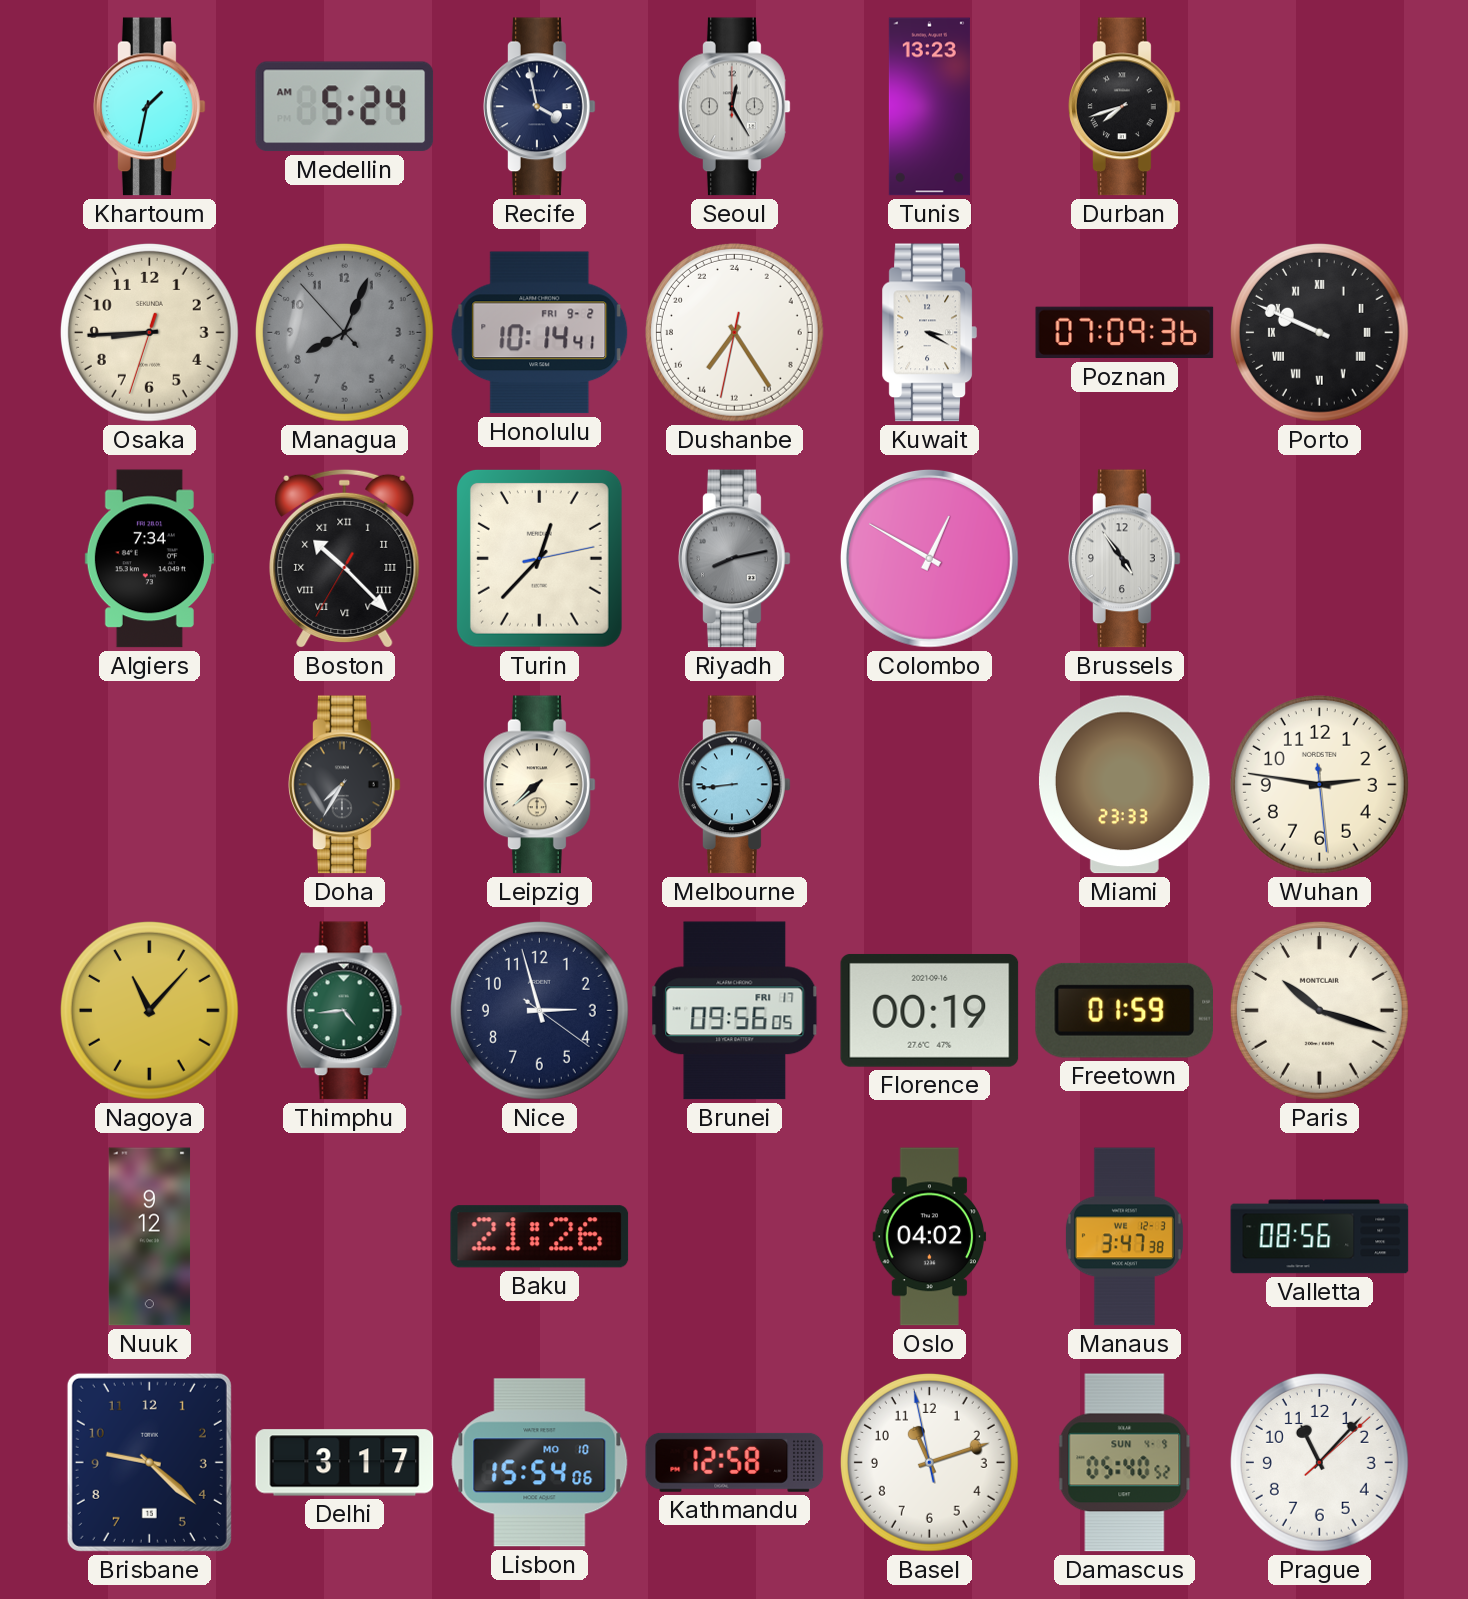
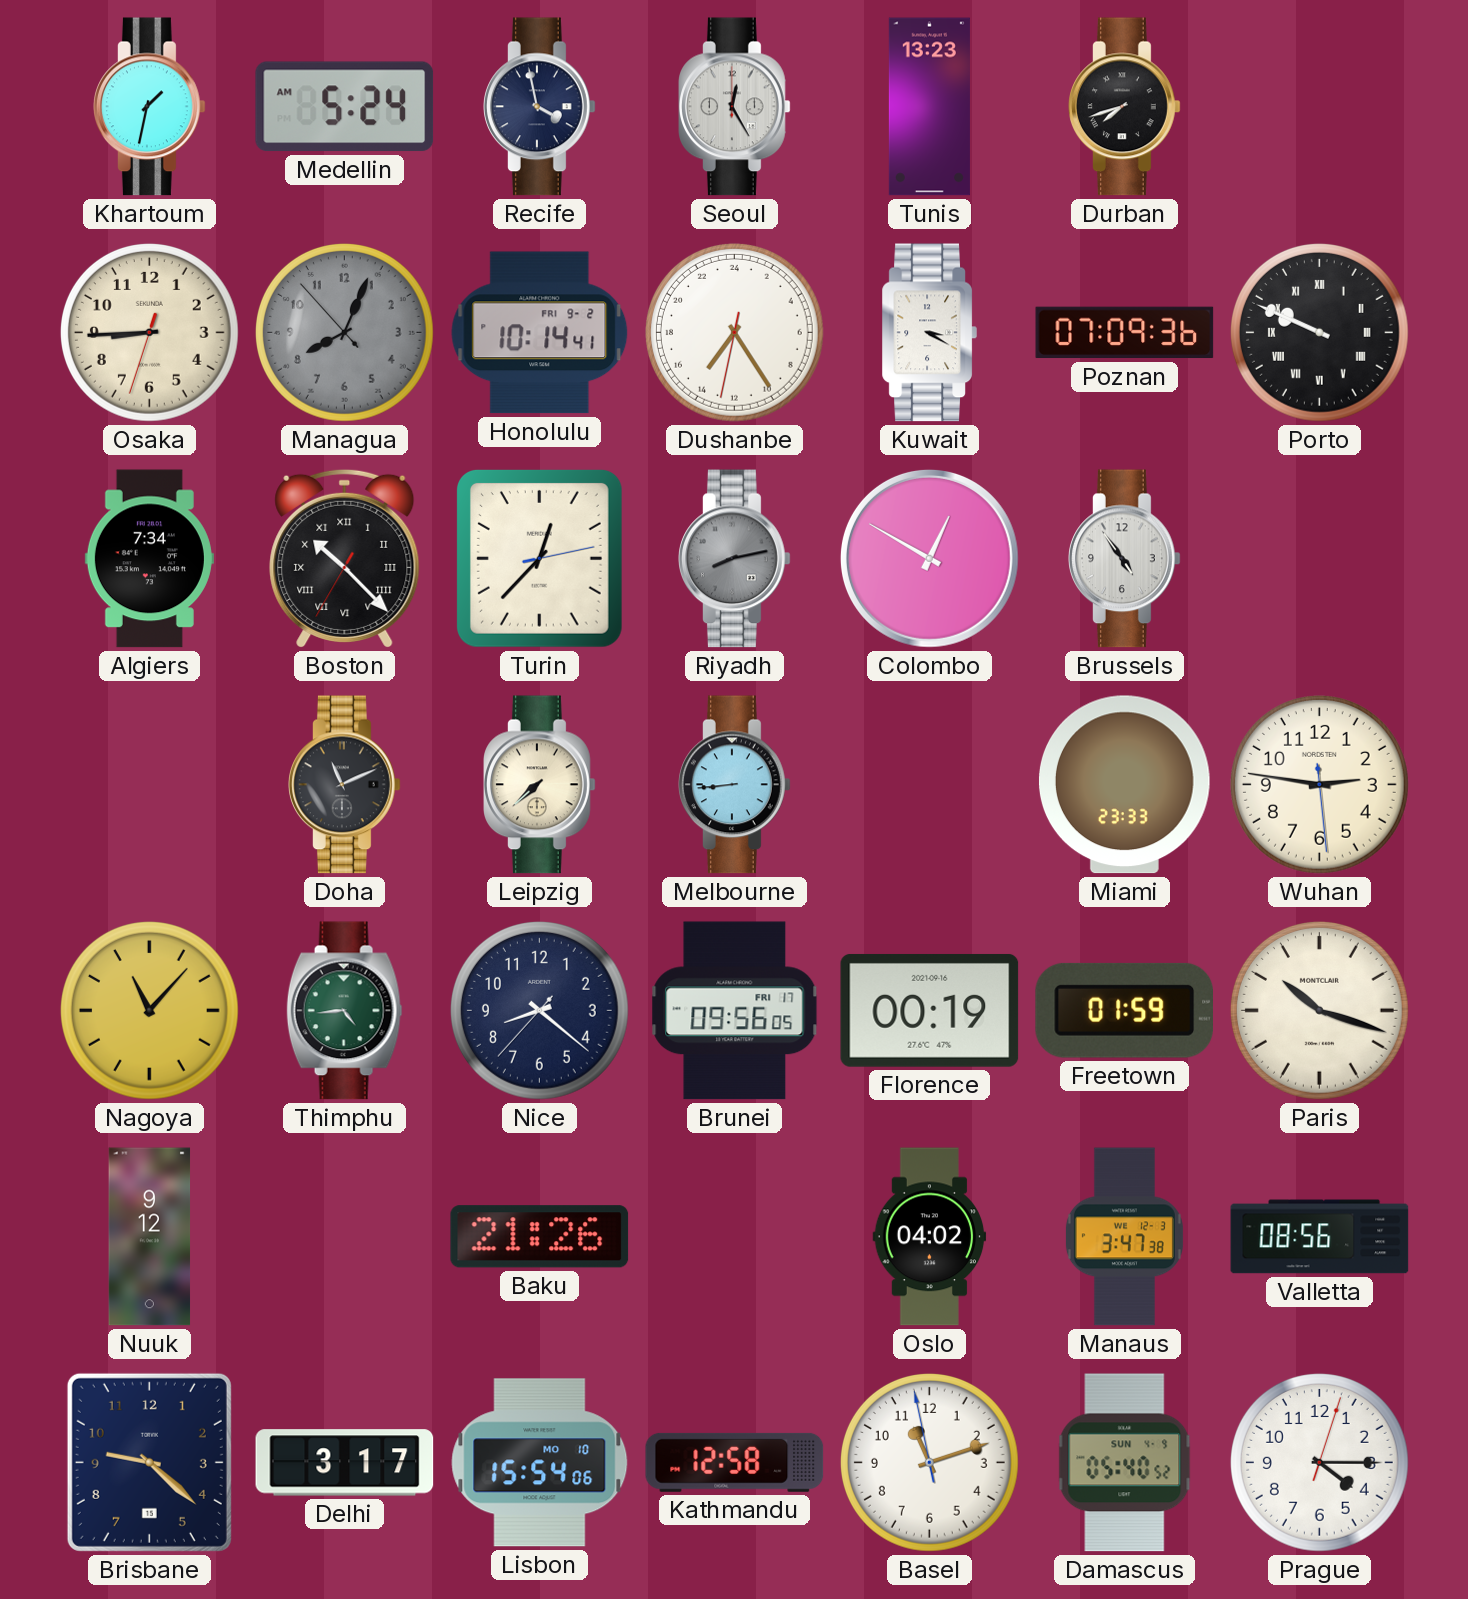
Doha: 7:35 -> 11:11
Nice: 2:57 -> 8:21
Prague: 11:07 -> 4:15
